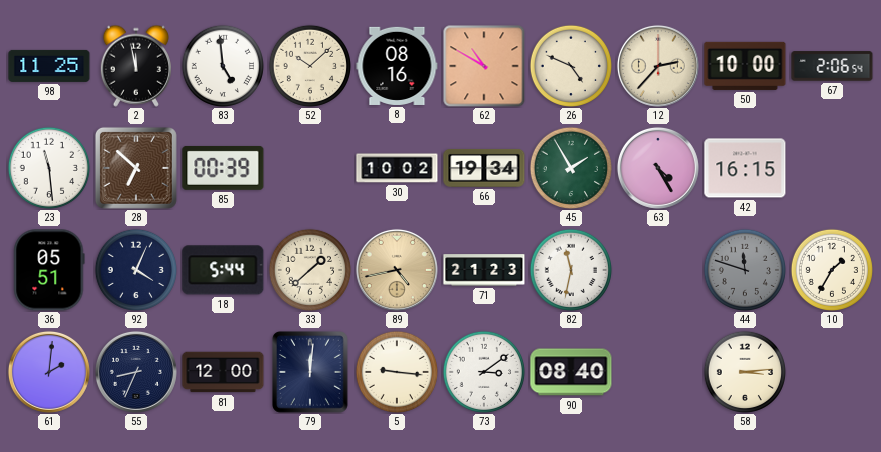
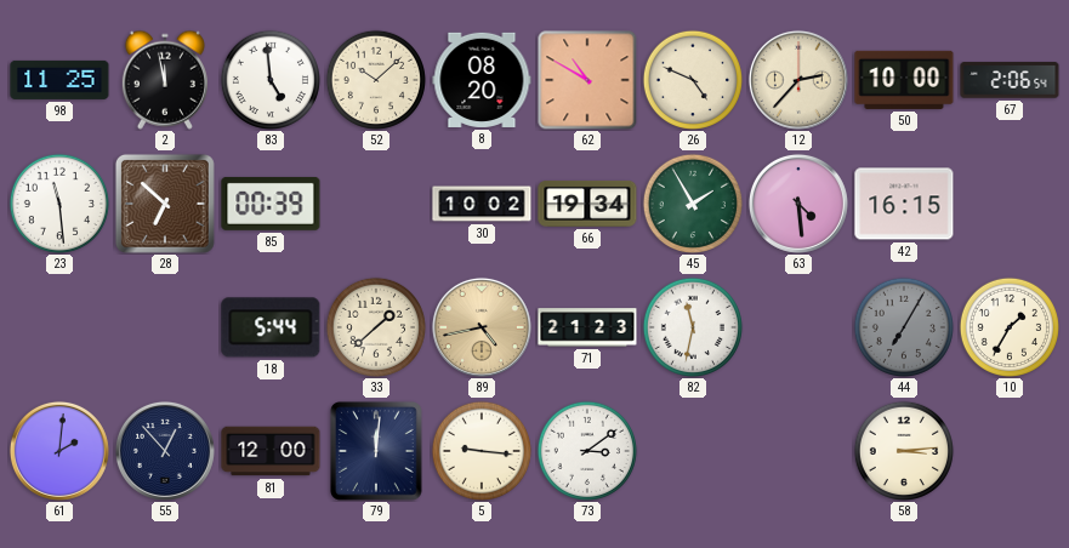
8: 08:16 -> 08:20
63: 4:25 -> 4:29
36: 05:51 -> none
92: 4:04 -> none
44: 11:48 -> 7:05
55: 8:34 -> 12:53
90: 08:40 -> none
